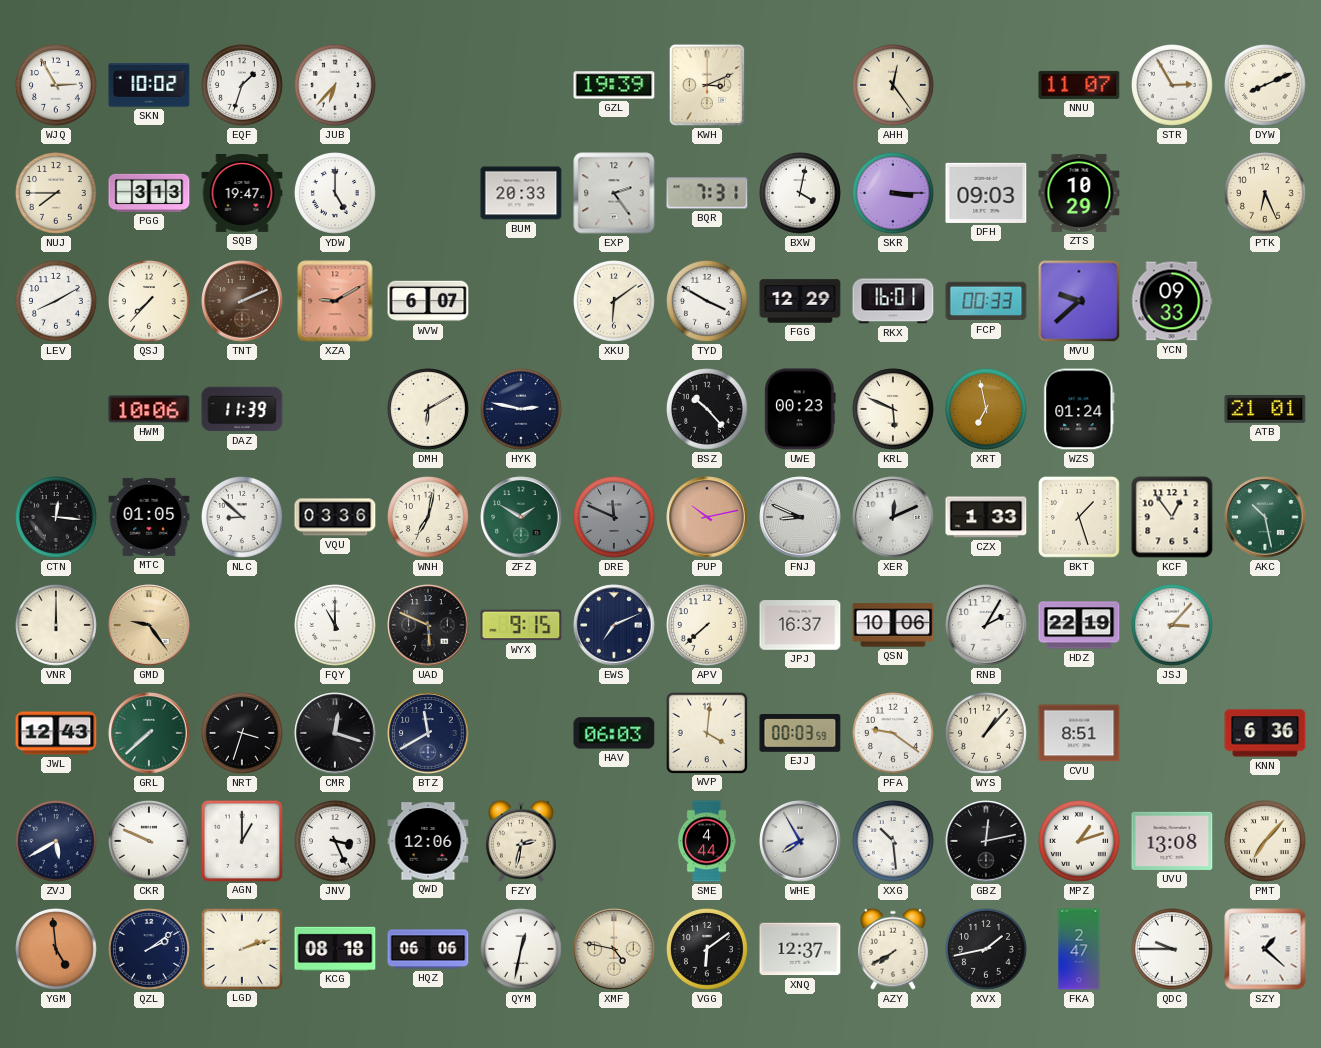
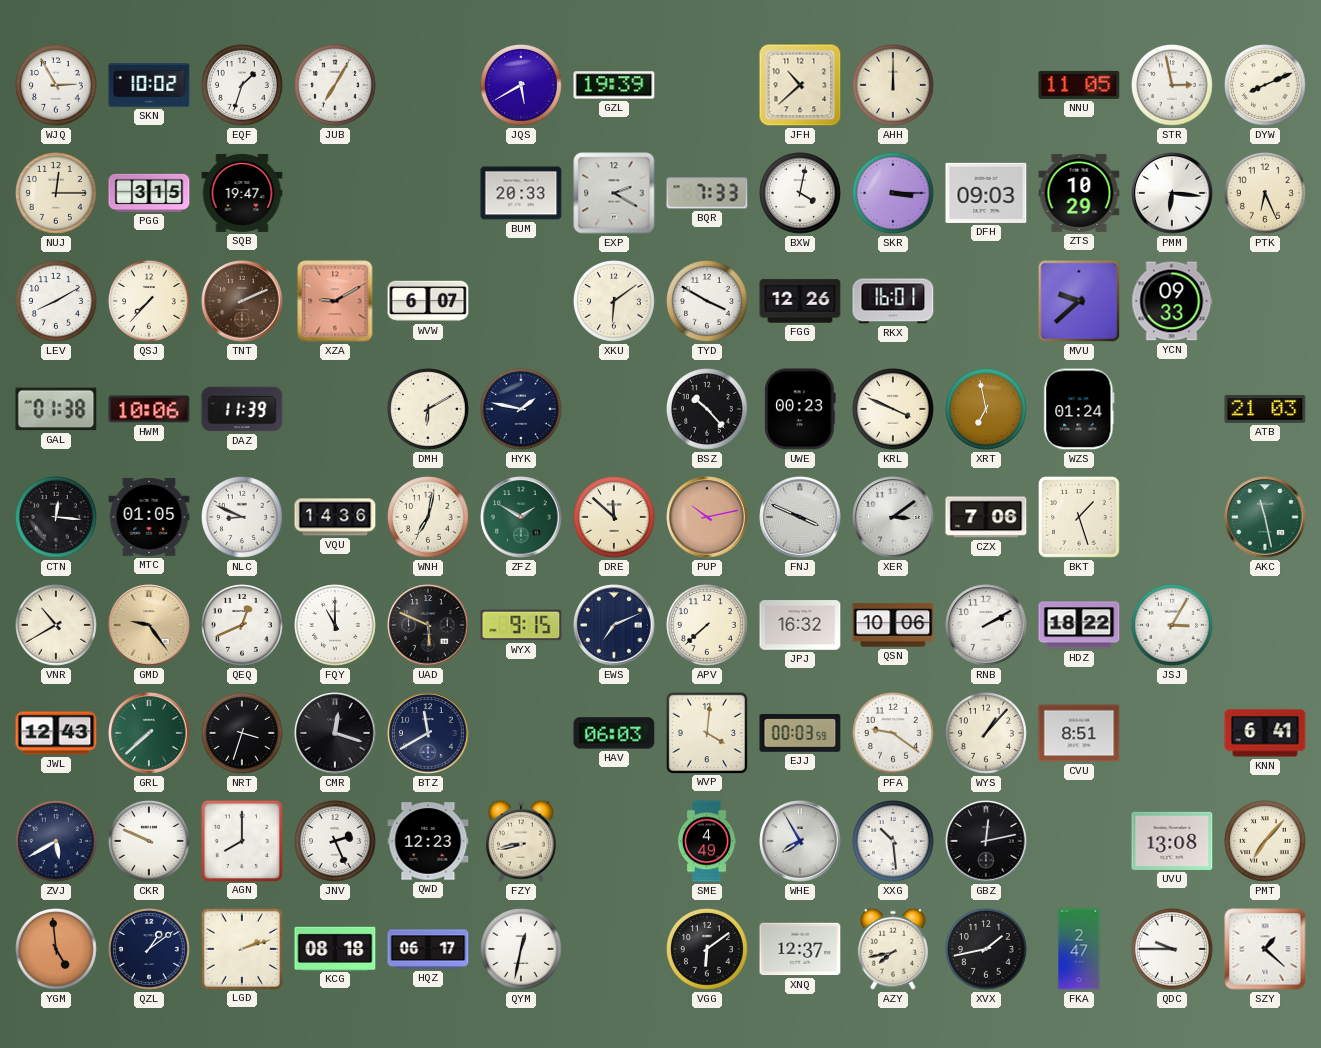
JUB: 6:37 -> 7:05
JQS: none -> 5:40
KWH: 3:11 -> none
JFH: none -> 10:38
AHH: 12:24 -> 12:00
NNU: 11:07 -> 11:05
STR: 2:55 -> 2:58
NUJ: 7:45 -> 12:15
PGG: 3:13 -> 3:15
YDW: 5:00 -> none
EXP: 2:24 -> 2:20
BQR: 7:31 -> 7:33
PMM: none -> 6:16
FGG: 12:29 -> 12:26
FCP: 00:33 -> none
GAL: none -> 01:38
HYK: 2:47 -> 1:47
KRL: 5:49 -> 3:49
ATB: 21:01 -> 21:03
NLC: 8:52 -> 8:49
VQU: 03:36 -> 14:36
DRE: 11:49 -> 11:52
DRE dial: grey -> cream
FNJ: 8:49 -> 3:49
XER: 12:11 -> 3:09
CZX: 1:33 -> 7:06
KCF: 12:54 -> none
AKC: 10:28 -> 11:28
VNR: 12:00 -> 10:40
QEQ: none -> 12:41
JPJ: 16:37 -> 16:32
RNB: 2:05 -> 2:10
HDZ: 22:19 -> 18:22
JSJ: 3:07 -> 3:05
KNN: 6:36 -> 6:41
AGN: 1:00 -> 8:00
JNV: 3:26 -> 2:26
QWD: 12:06 -> 12:23
FZY: 2:32 -> 8:43
SME: 4:44 -> 4:49
MPZ: 1:12 -> none
QZL: 2:09 -> 1:09
HQZ: 06:06 -> 06:17
XMF: 4:47 -> none
AZY: 7:40 -> 7:43
